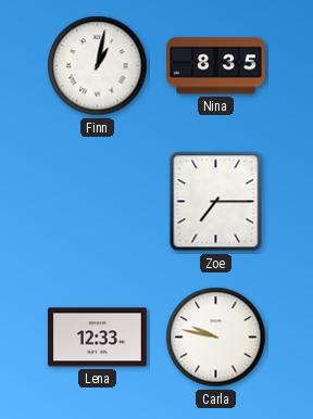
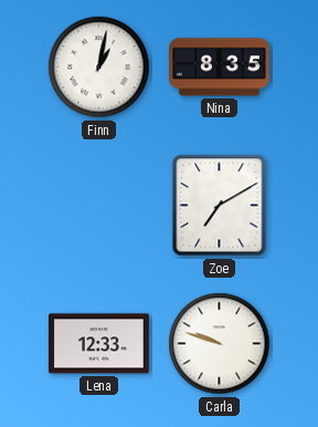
Zoe: 7:15 -> 7:10
Carla: 9:47 -> 9:48
